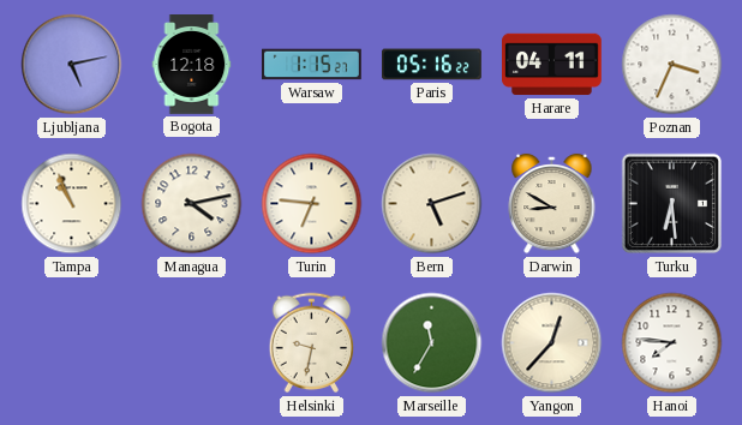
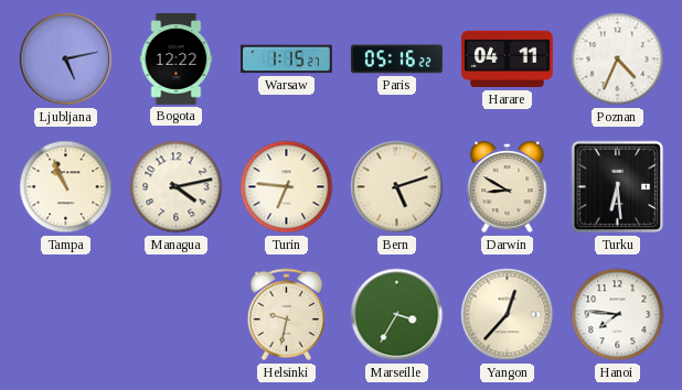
Bogota: 12:18 -> 12:22
Poznan: 3:34 -> 4:34
Marseille: 11:35 -> 3:35
